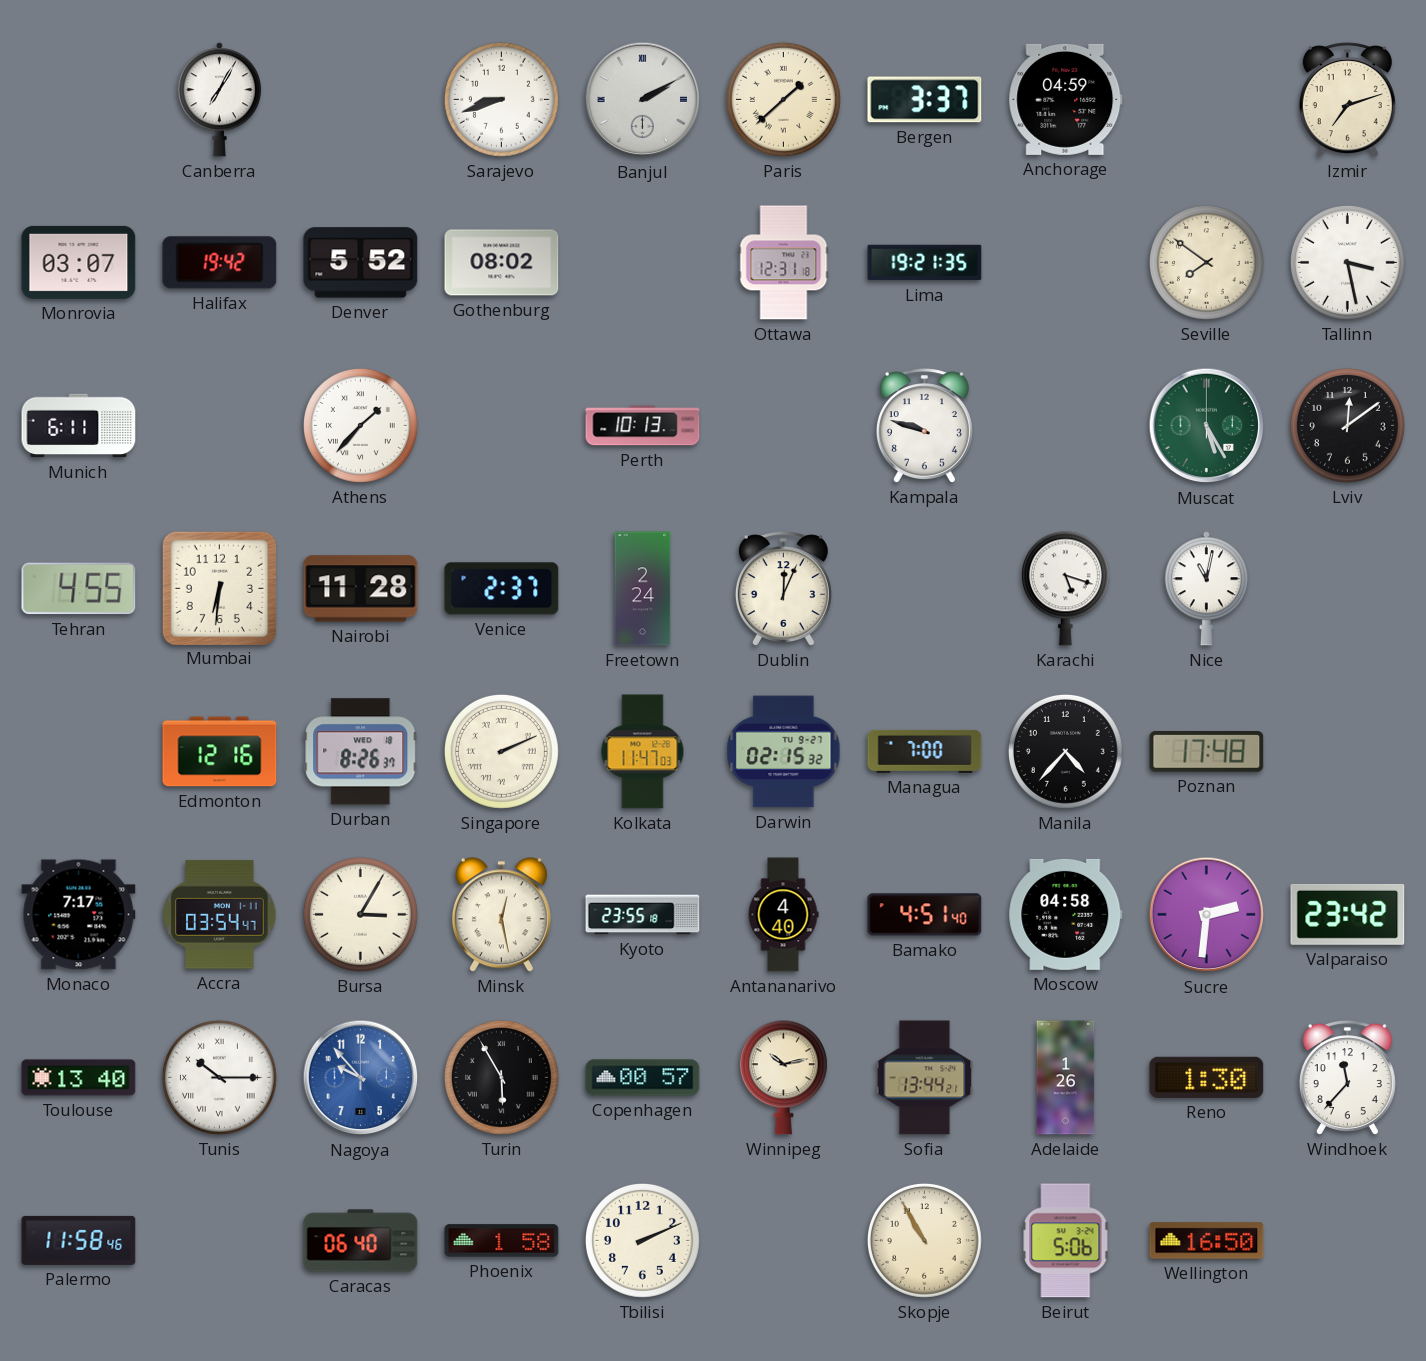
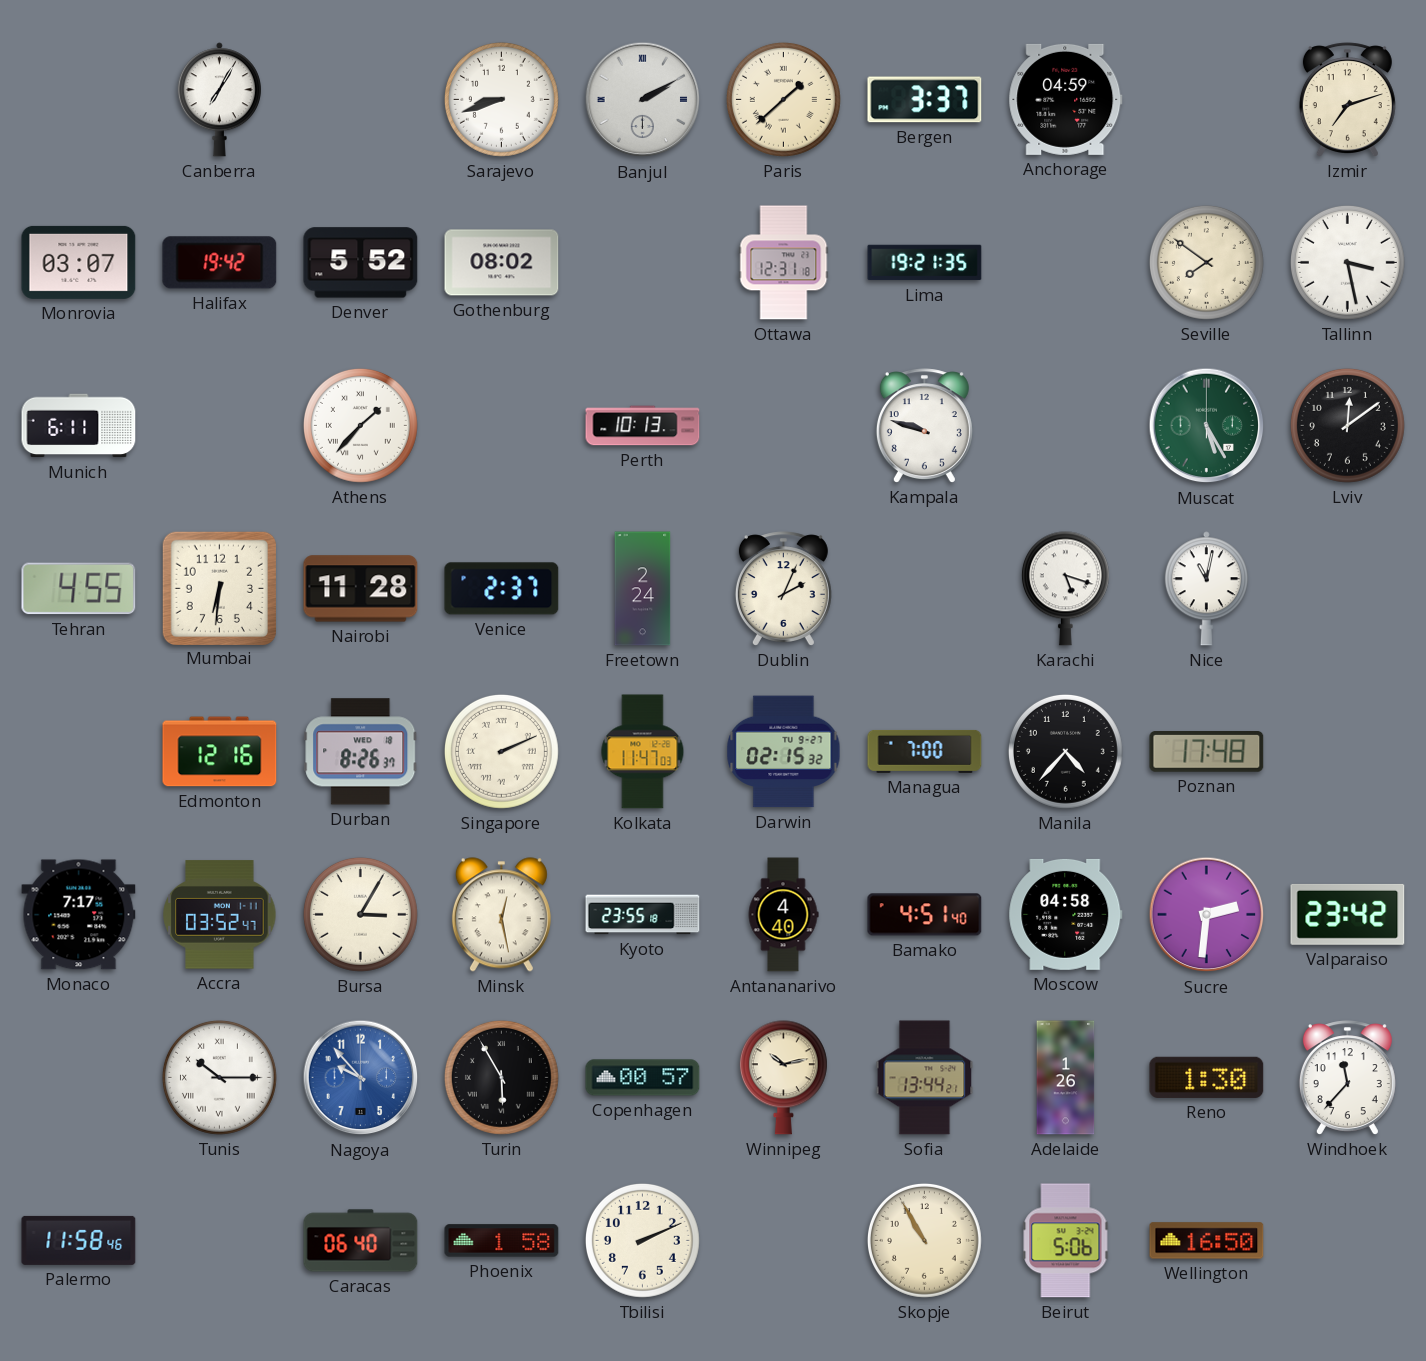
Dublin: 12:04 -> 2:04
Accra: 03:54 -> 03:52
Toulouse: 13:40 -> none
